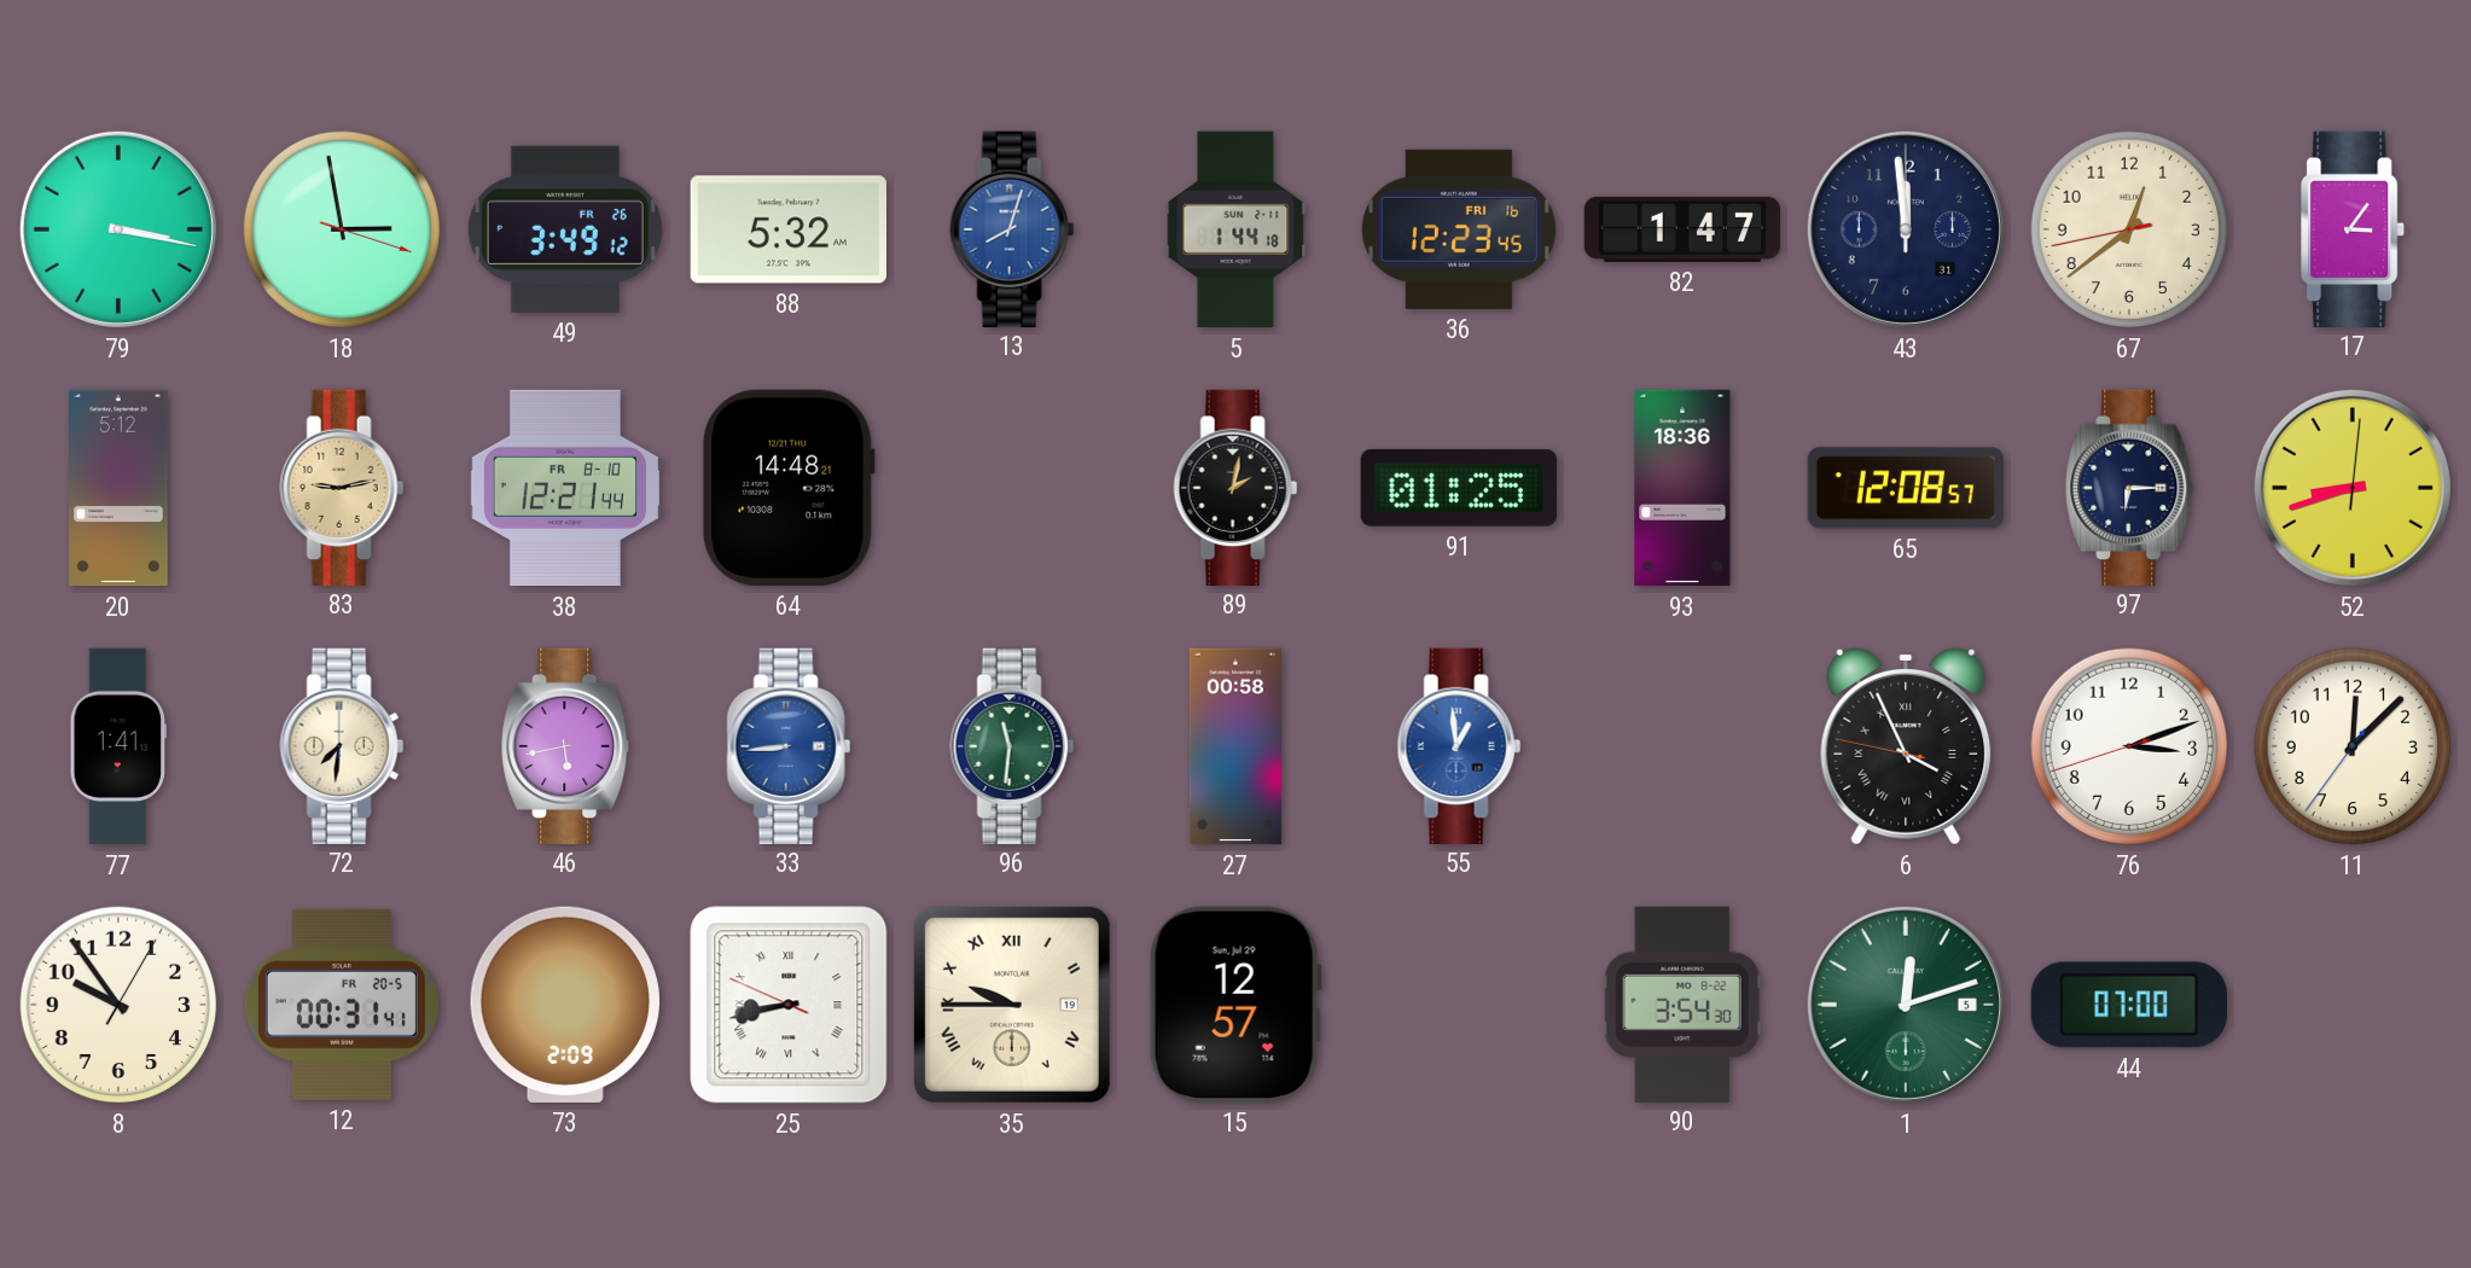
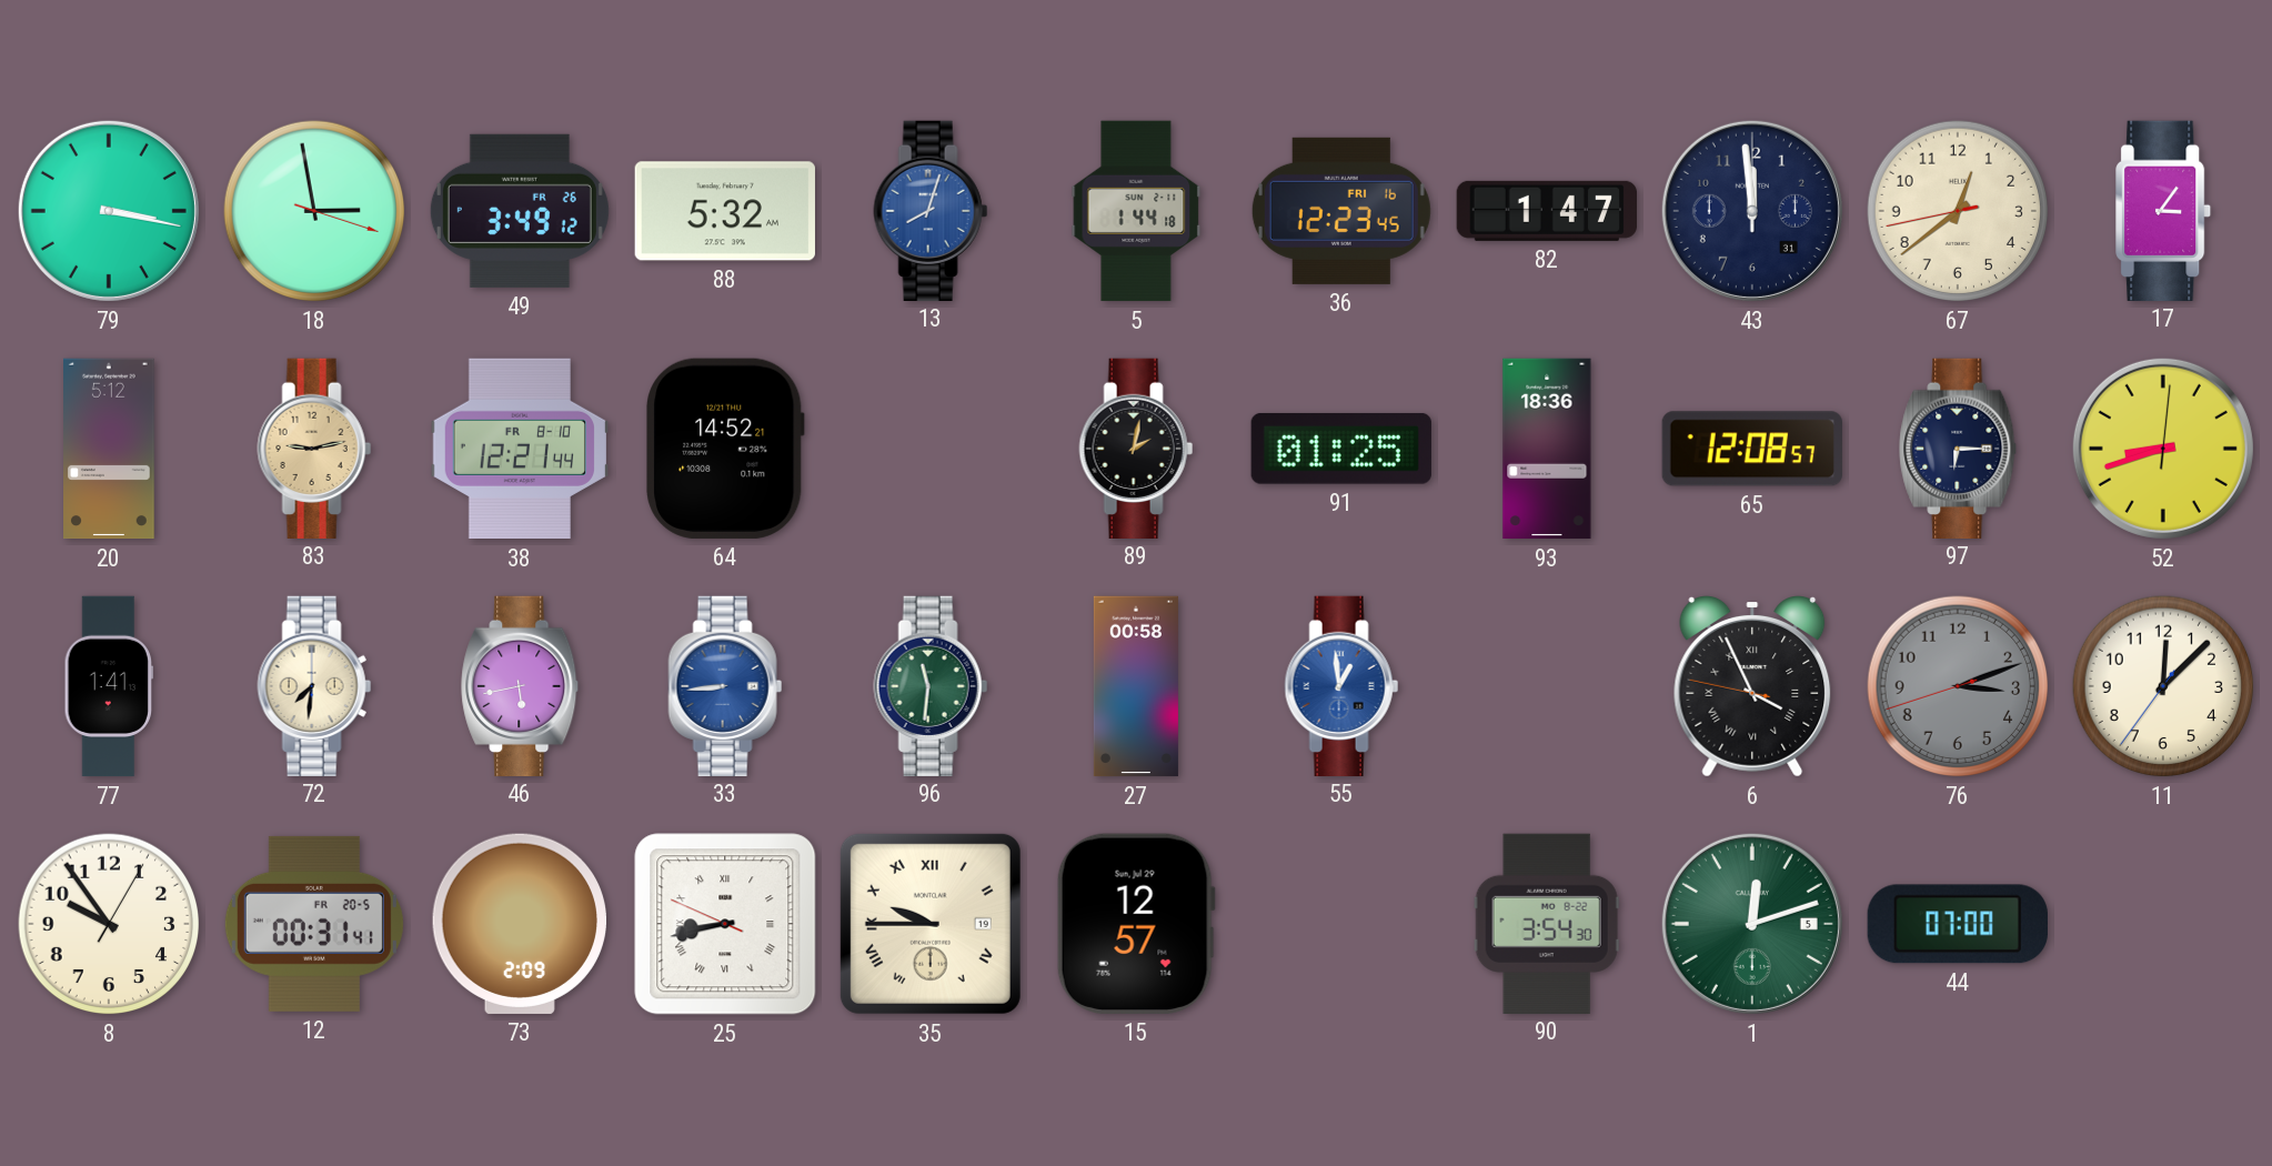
64: 14:48 -> 14:52
76 dial: white -> grey
